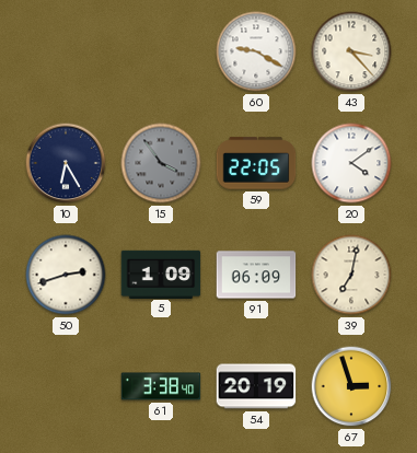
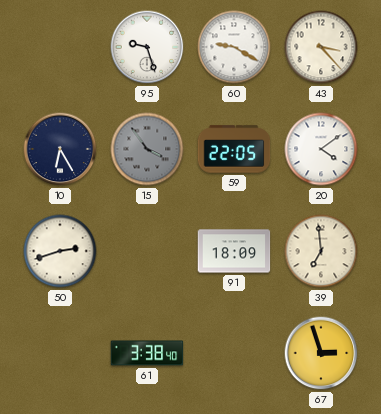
95: none -> 9:27
5: 1:09 -> none
91: 06:09 -> 18:09
39: 7:02 -> 6:59
54: 20:19 -> none
